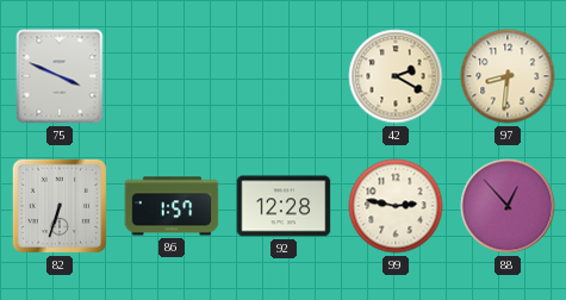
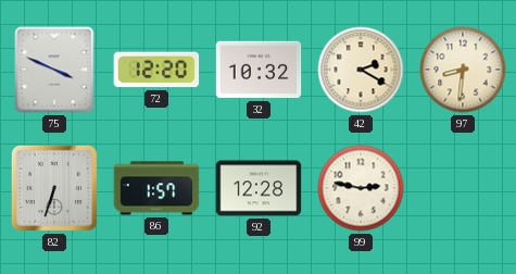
72: none -> 12:20
32: none -> 10:32
88: 12:53 -> none
